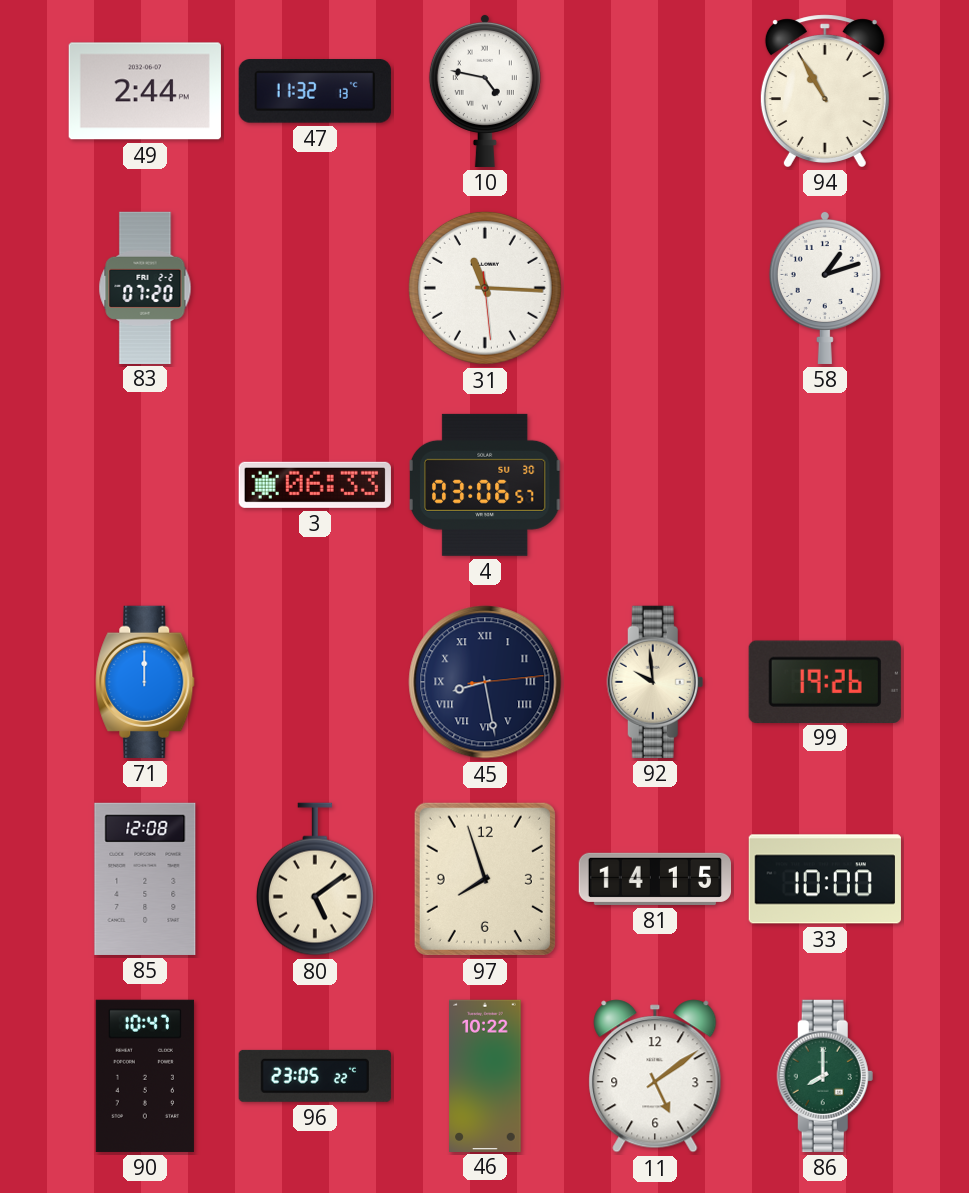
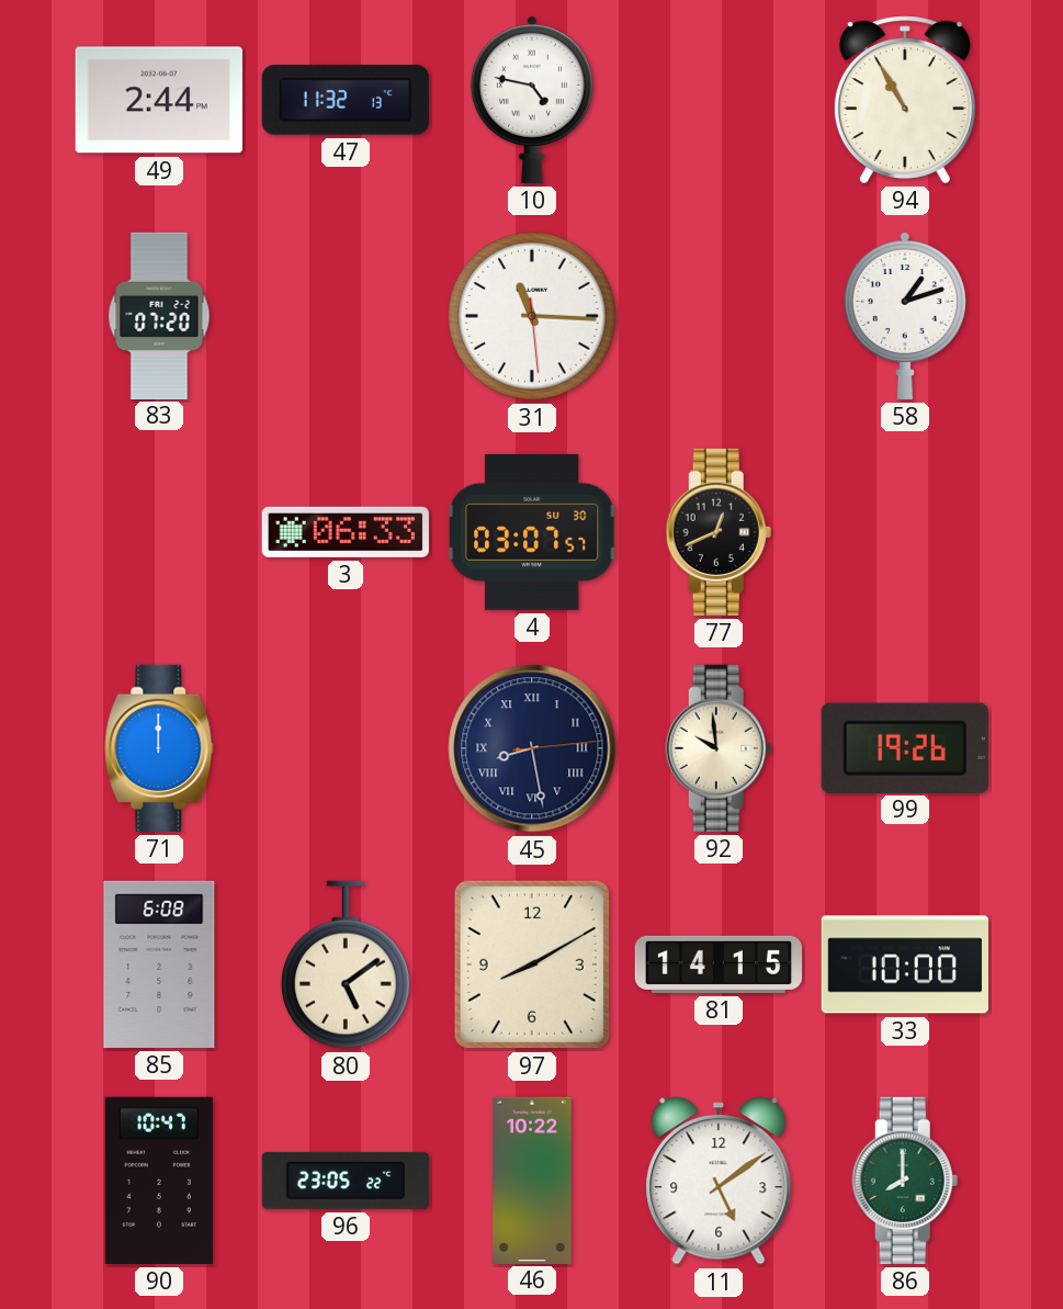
4: 03:06 -> 03:07
77: none -> 12:41
85: 12:08 -> 6:08
97: 7:57 -> 8:10
